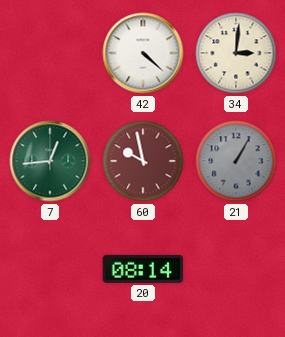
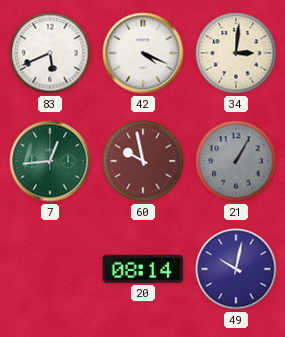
83: none -> 5:41
42: 4:22 -> 4:19
49: none -> 10:02
